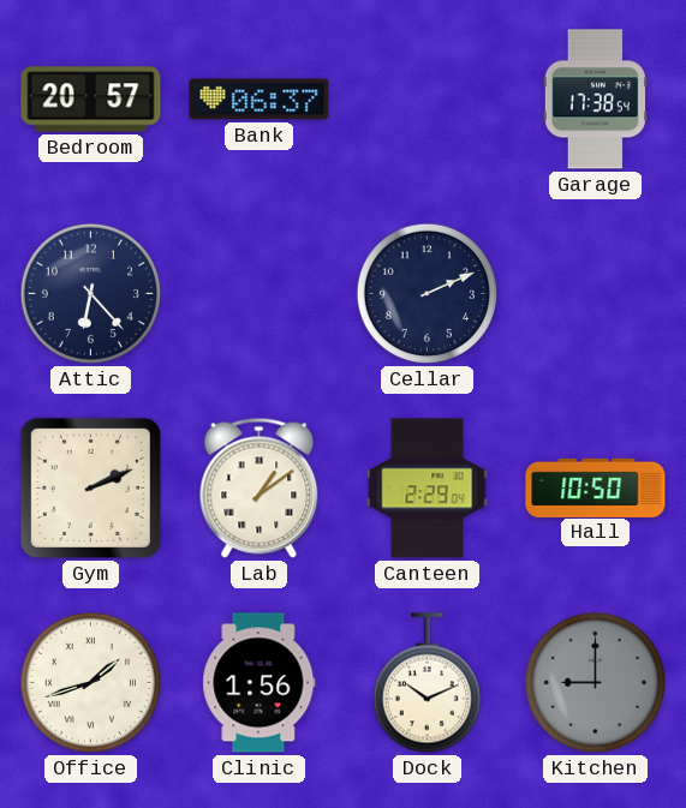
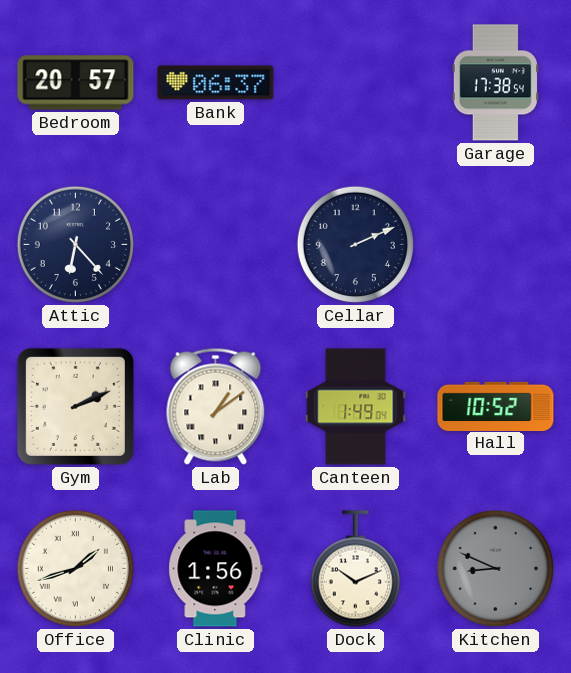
Canteen: 2:29 -> 1:49
Hall: 10:50 -> 10:52
Kitchen: 9:00 -> 8:49
